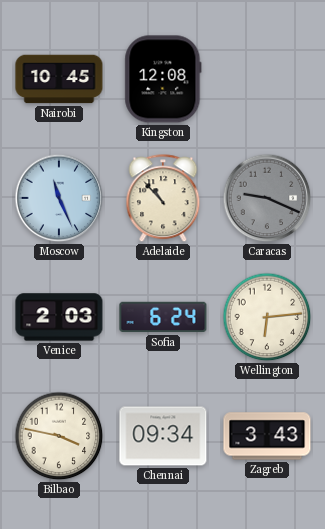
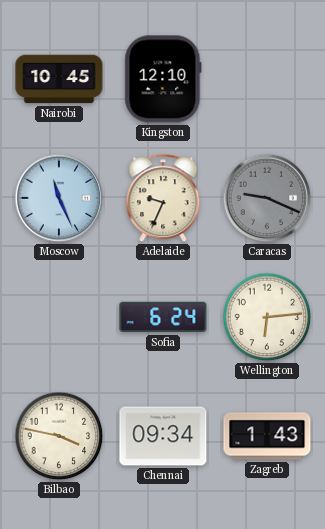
Kingston: 12:08 -> 12:10
Adelaide: 10:53 -> 9:34
Venice: 2:03 -> none
Zagreb: 3:43 -> 1:43
